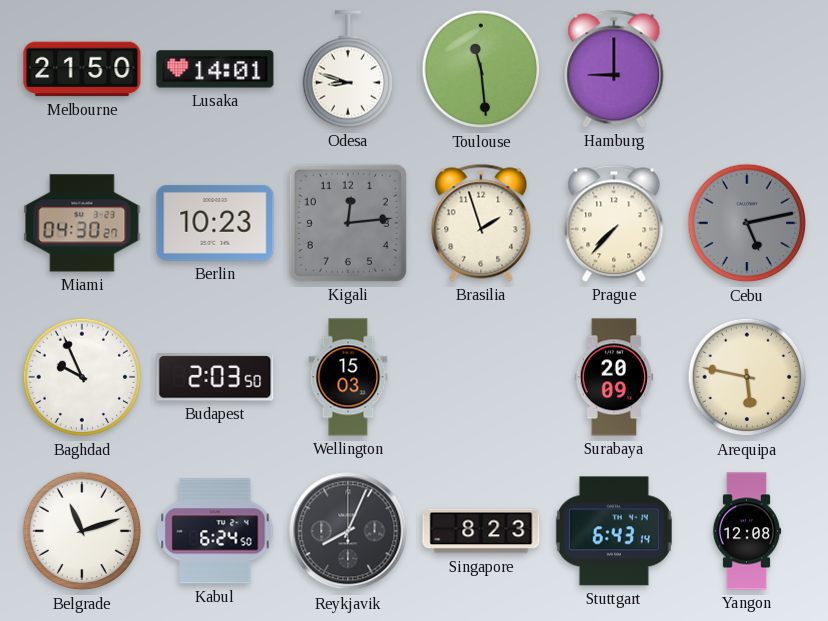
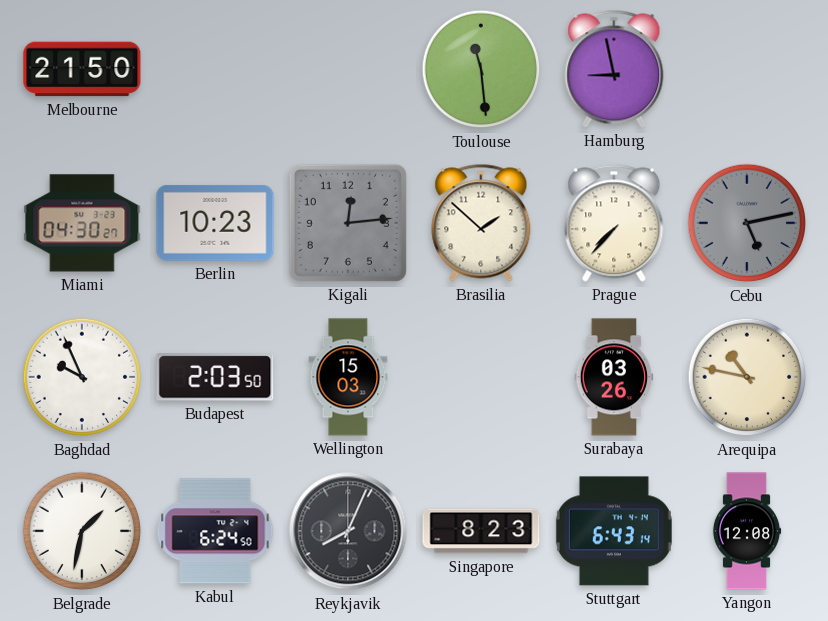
Lusaka: 14:01 -> none
Odesa: 8:48 -> none
Hamburg: 9:00 -> 8:58
Brasilia: 1:57 -> 1:52
Surabaya: 20:09 -> 03:26
Arequipa: 5:47 -> 10:47
Belgrade: 11:12 -> 1:32
